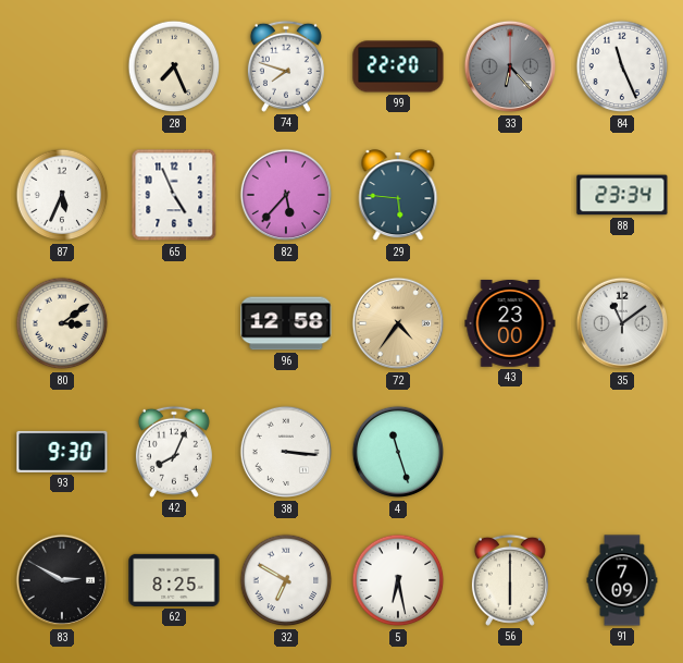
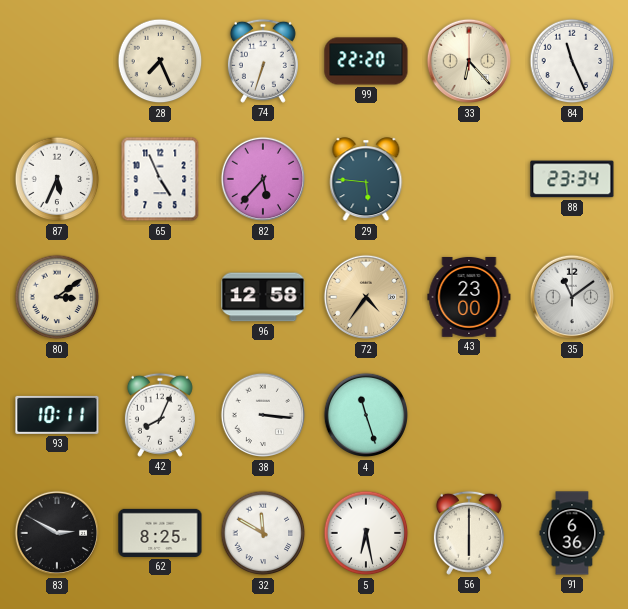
74: 7:48 -> 6:33
33 dial: grey -> cream
93: 9:30 -> 10:11
32: 6:50 -> 11:50
91: 7:09 -> 6:36
